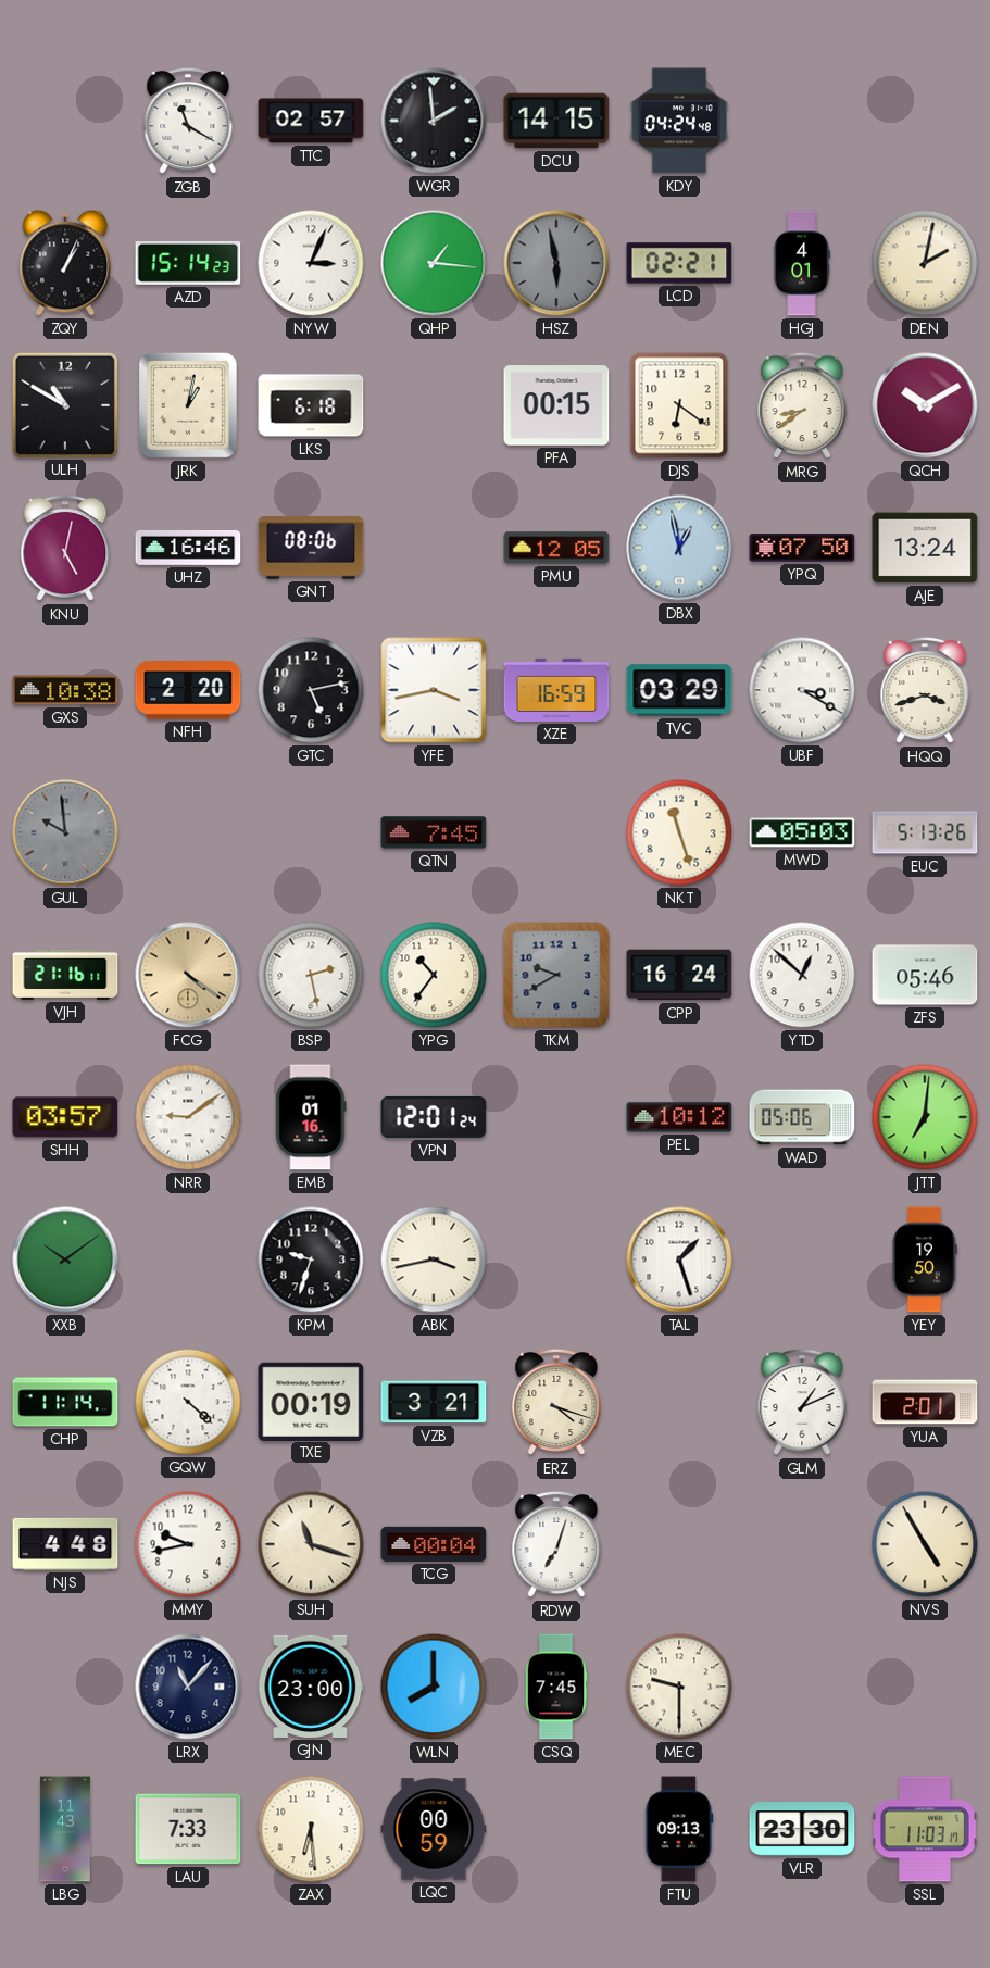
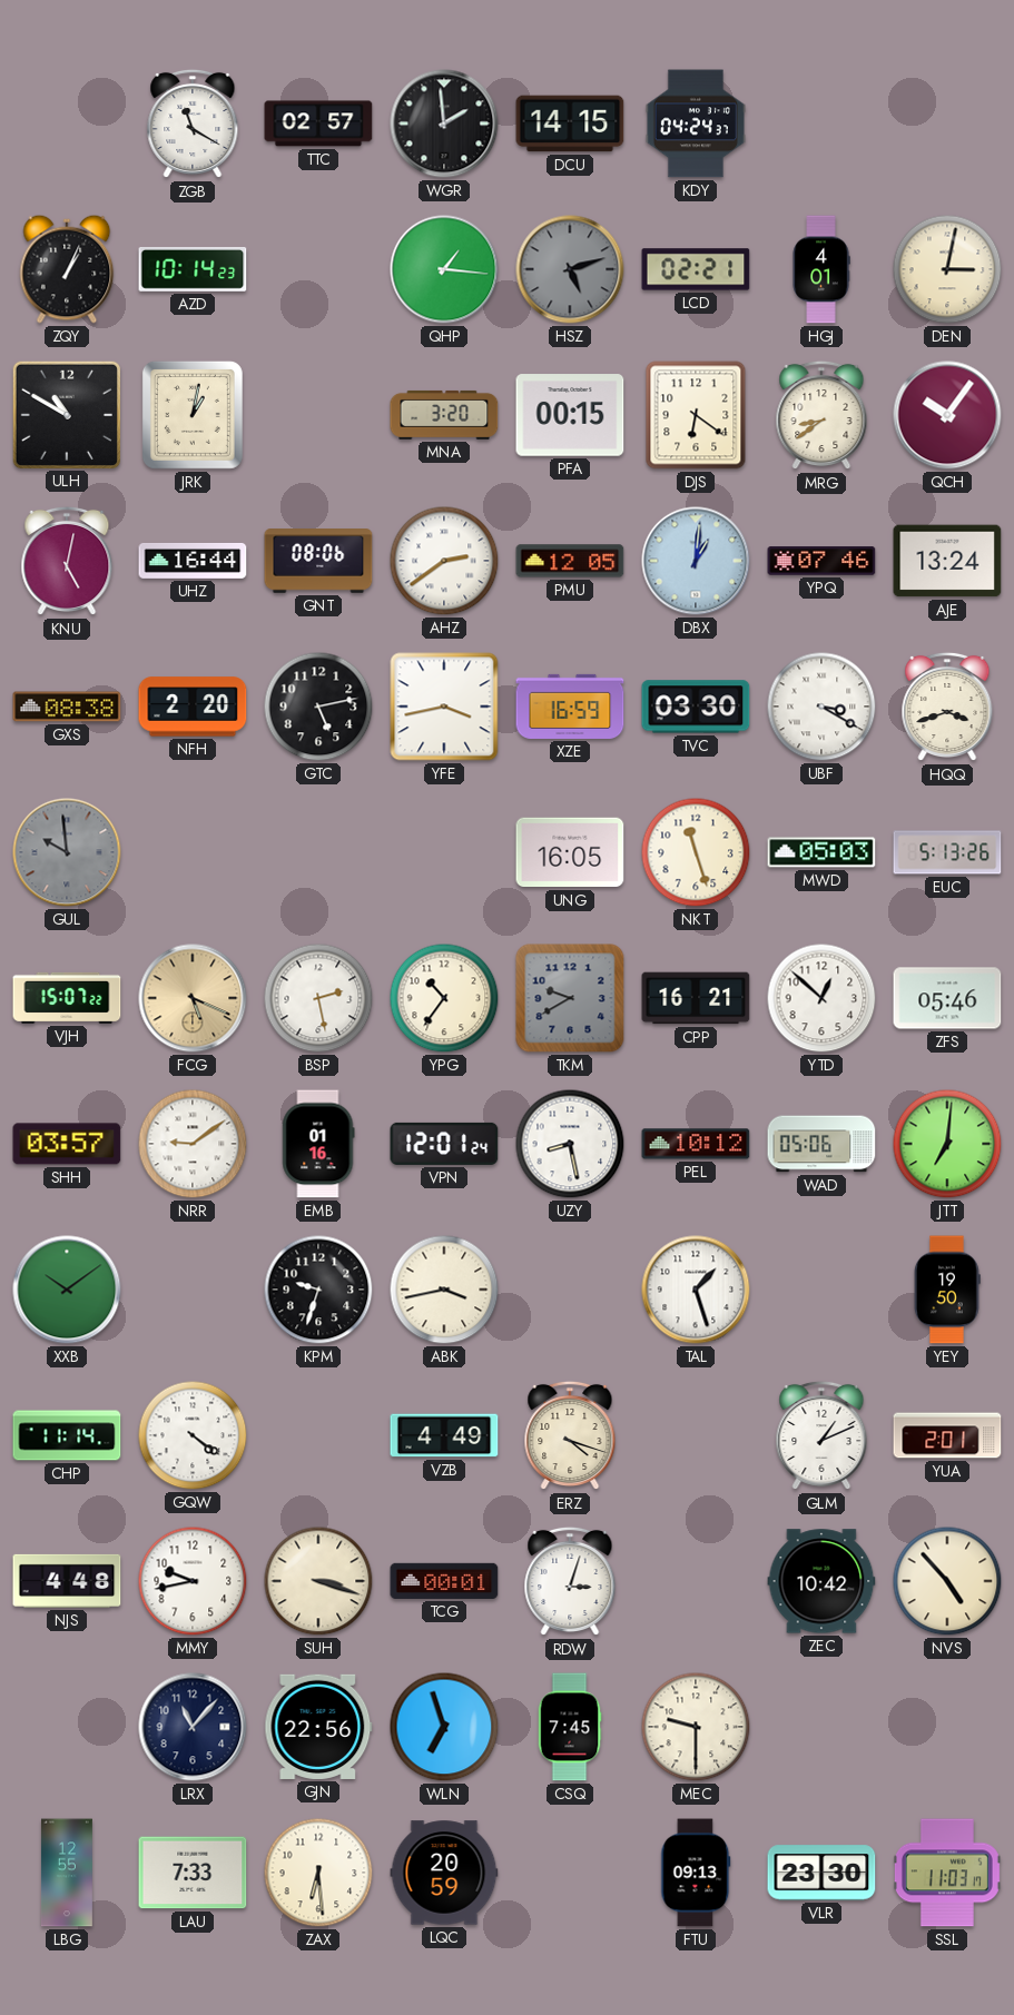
KDY: 04:24:48 -> 04:24:37
AZD: 15:14 -> 10:14
NYW: 3:04 -> none
HSZ: 5:58 -> 5:12
DEN: 2:02 -> 3:02
LKS: 6:18 -> none
MNA: none -> 3:20
QCH: 10:10 -> 10:06
UHZ: 16:46 -> 16:44
AHZ: none -> 2:39
DBX: 12:58 -> 1:01
YPQ: 07:50 -> 07:46
GXS: 10:38 -> 08:38
TVC: 03:29 -> 03:30
QTN: 7:45 -> none
UNG: none -> 16:05
VJH: 21:16 -> 15:07
FCG: 4:21 -> 5:19
CPP: 16:24 -> 16:21
UZY: none -> 8:28
GQW: 4:22 -> 4:21
TXE: 00:19 -> none
VZB: 3:21 -> 4:49
SUH: 11:18 -> 3:18
TCG: 00:04 -> 00:01
RDW: 7:03 -> 3:03
ZEC: none -> 10:42
NVS: 4:55 -> 4:53
GJN: 23:00 -> 22:56
WLN: 8:00 -> 6:57
LBG: 11:43 -> 12:55
LQC: 00:59 -> 20:59
